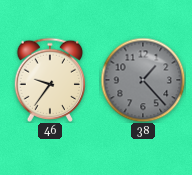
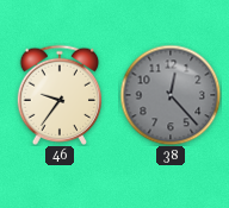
38: 1:23 -> 12:23
